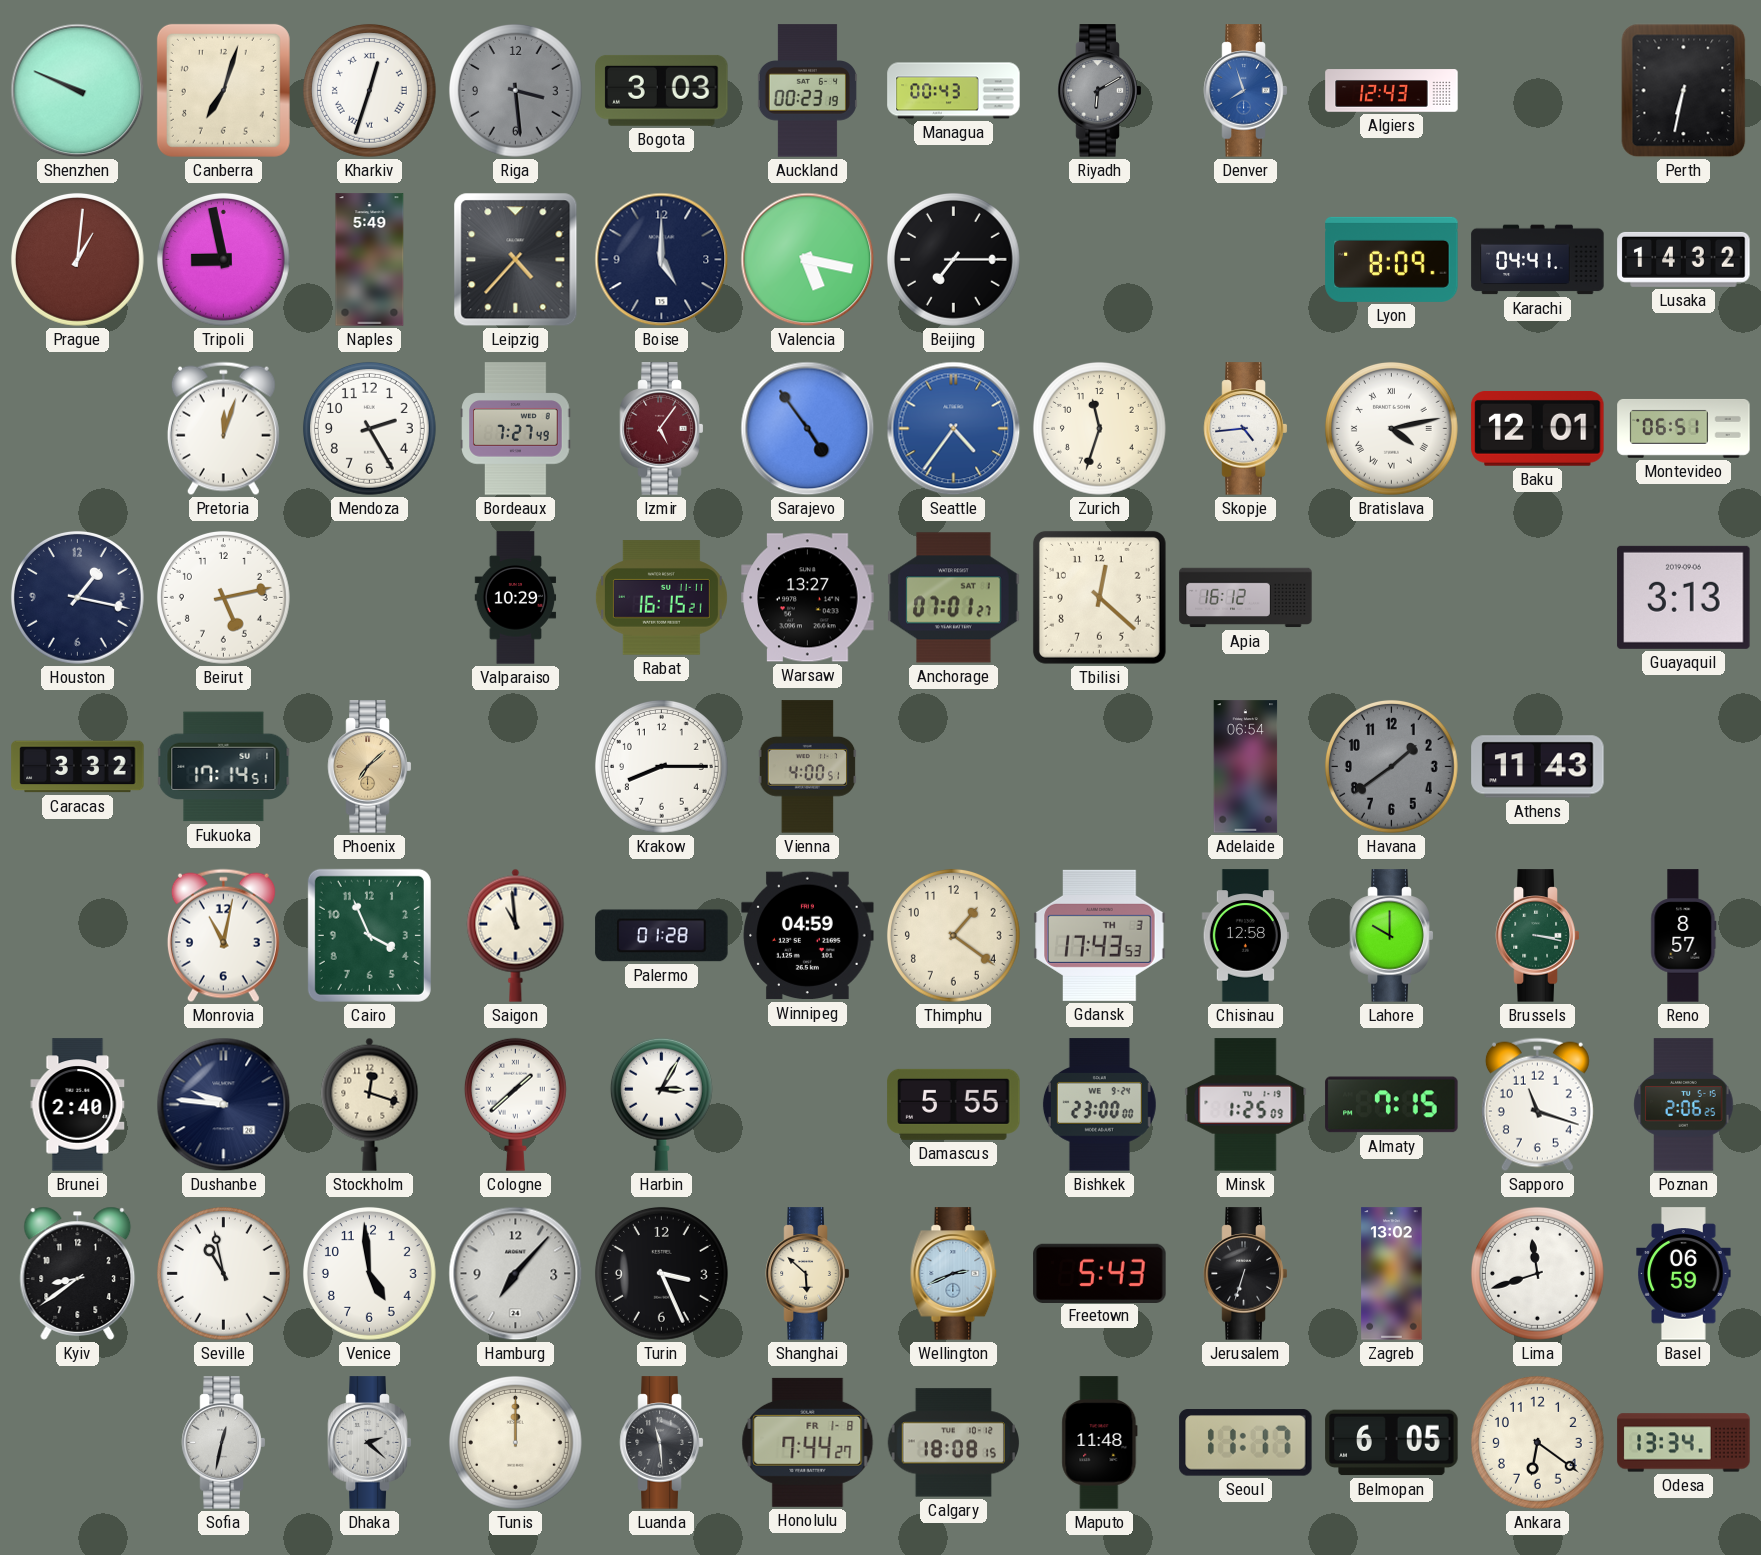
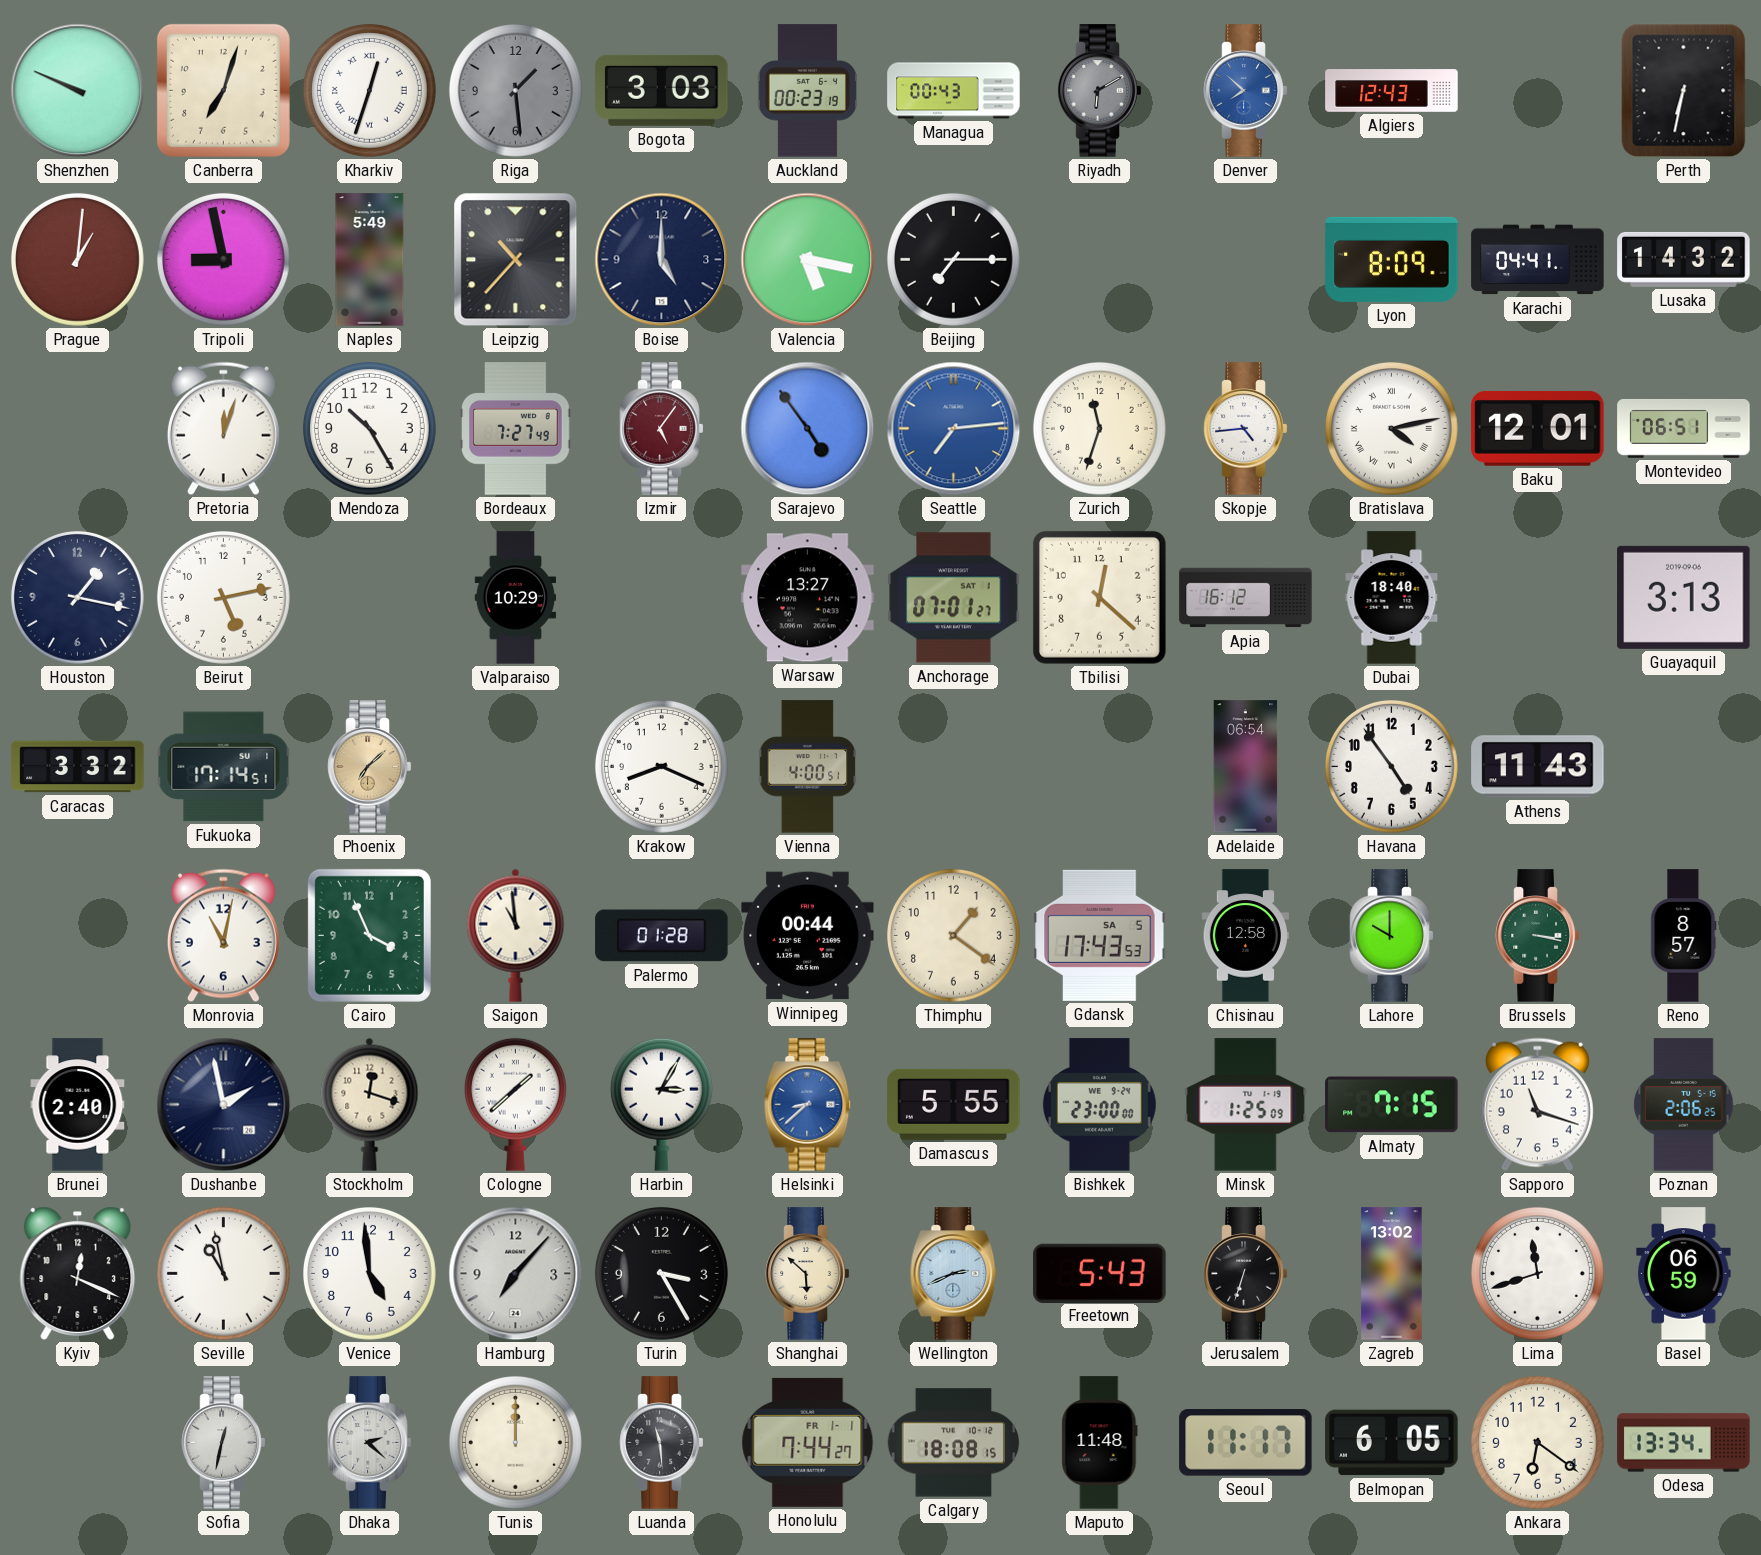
Riga: 3:29 -> 1:29
Denver: 7:57 -> 7:52
Leipzig: 4:37 -> 10:37
Mendoza: 2:25 -> 10:25
Seattle: 4:36 -> 7:14
Rabat: 16:15 -> none
Dubai: none -> 18:40
Krakow: 8:15 -> 8:19
Havana: 1:39 -> 4:54
Havana dial: grey -> white
Winnipeg: 04:59 -> 00:44
Gdansk date: TH 3 -> SA 5
Dushanbe: 9:46 -> 1:58
Helsinki: none -> 8:38
Kyiv: 8:39 -> 12:19
Turin: 3:26 -> 3:25
Honolulu date: FR 1-8 -> FR 1-1
